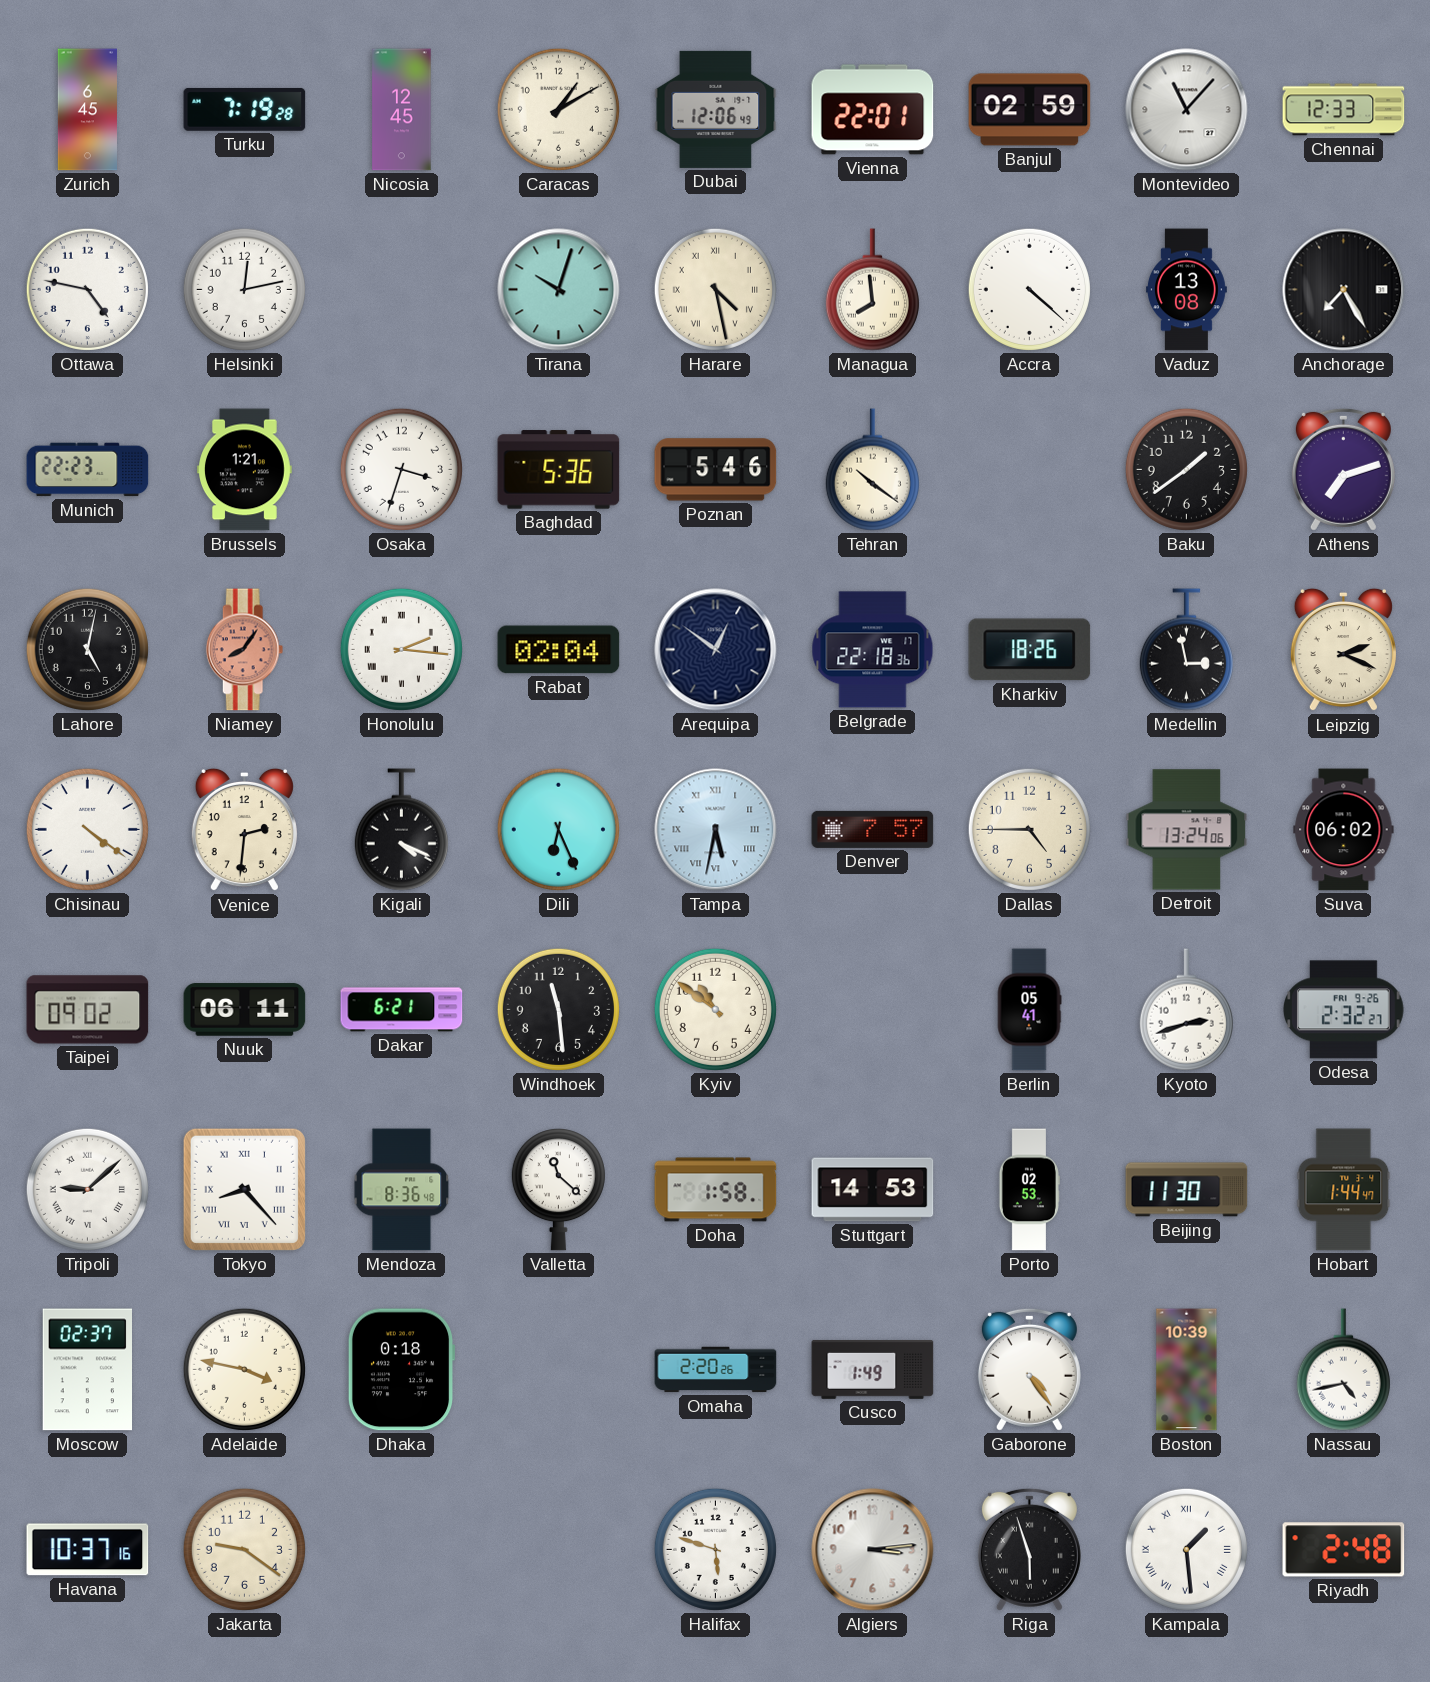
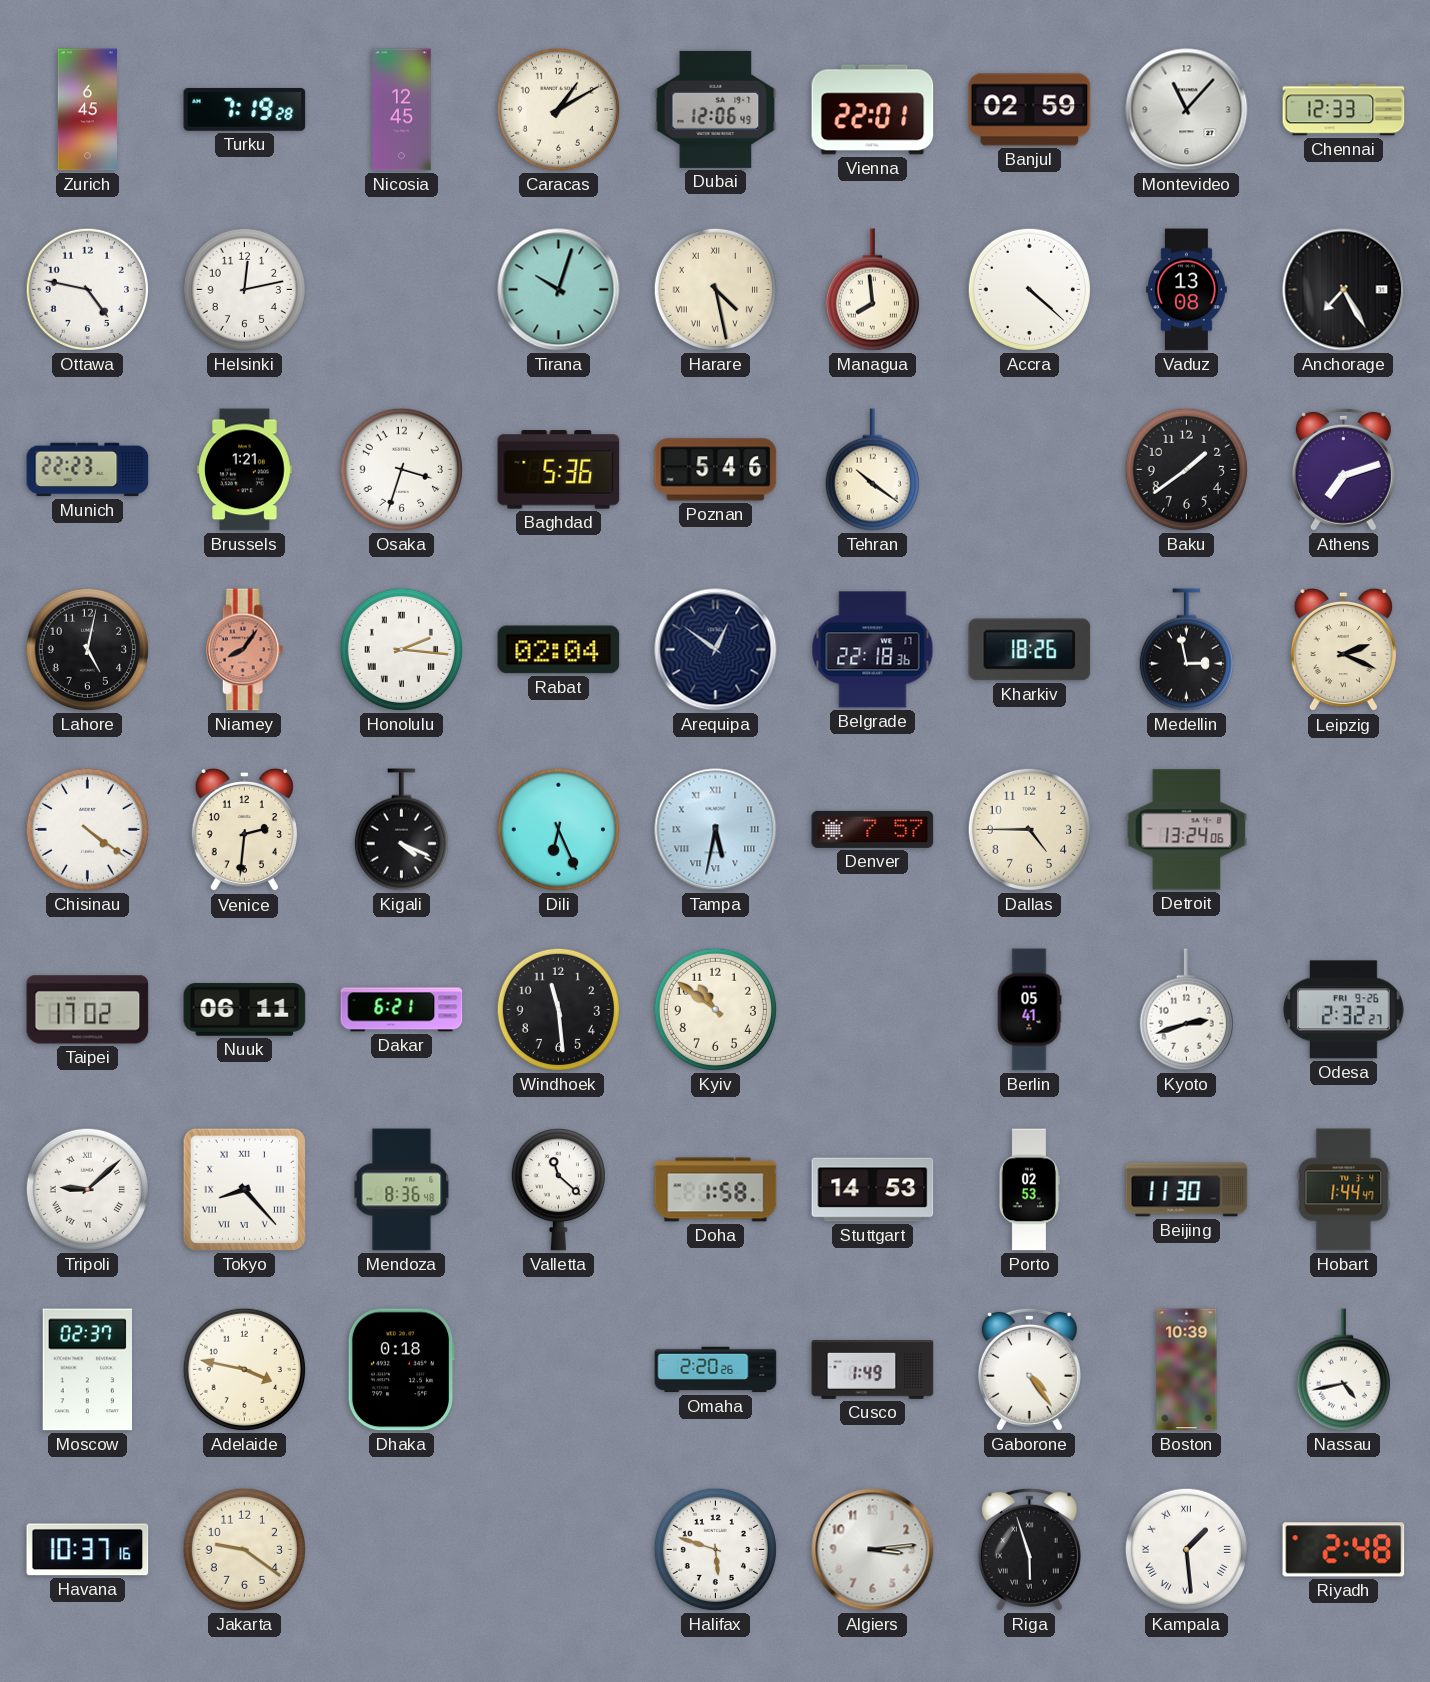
Suva: 06:02 -> none
Taipei: 09:02 -> 17:02
